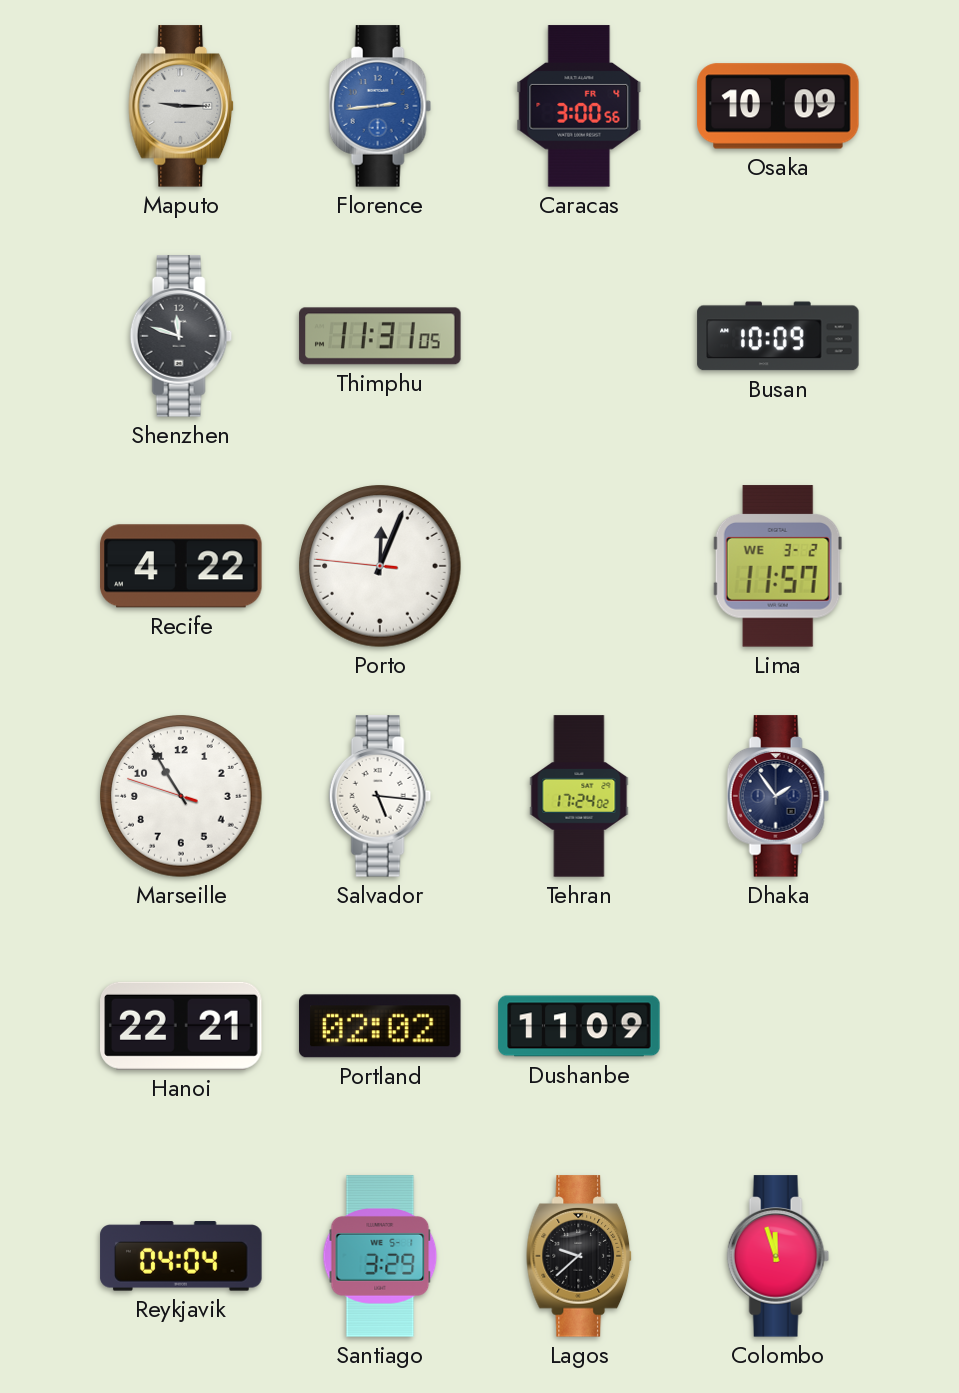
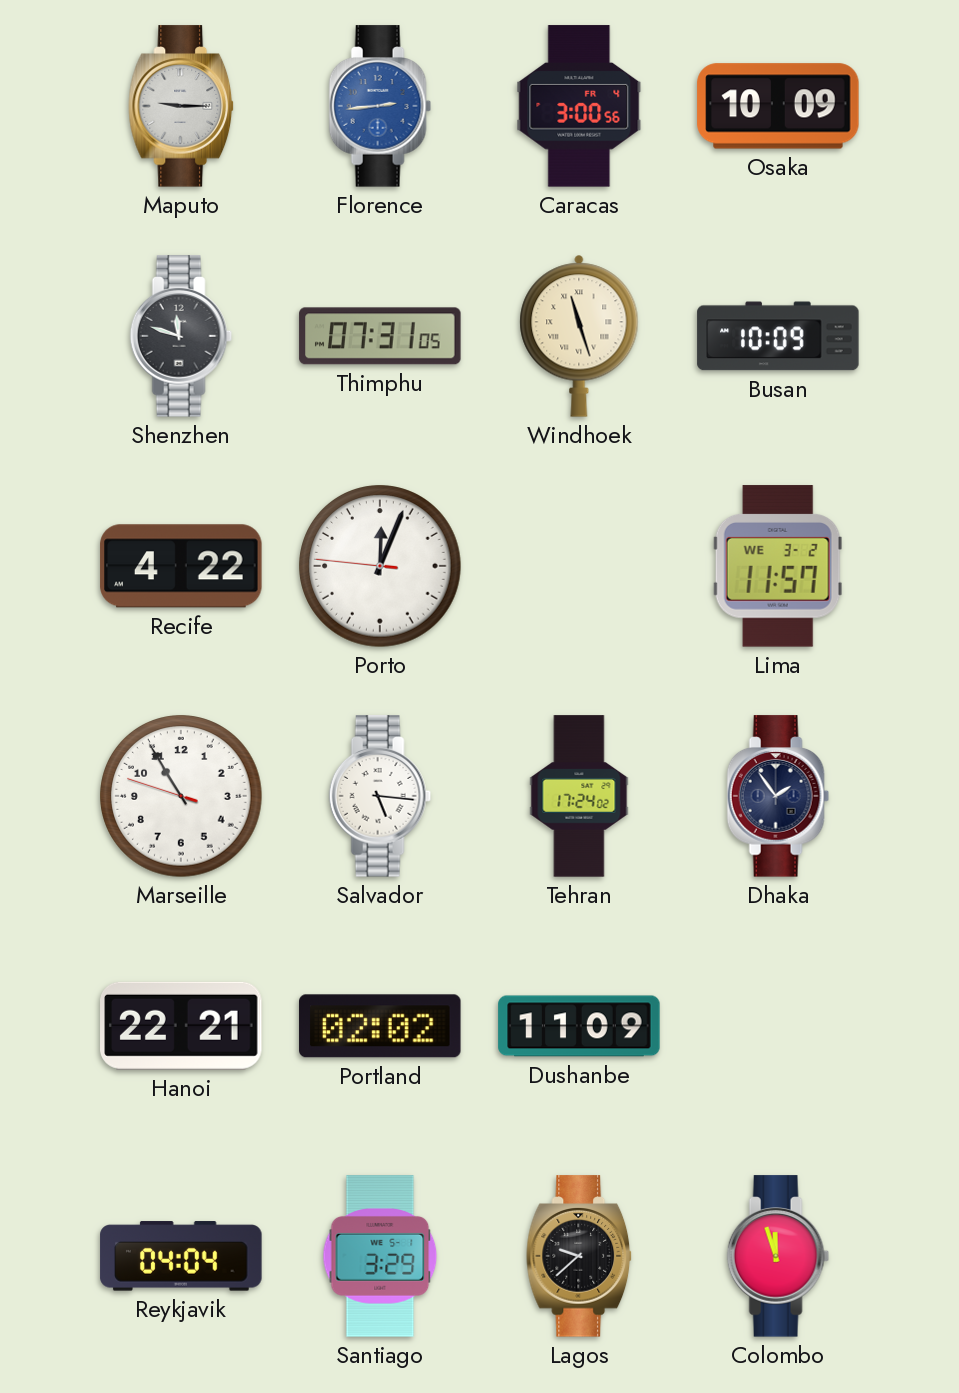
Thimphu: 11:31 -> 07:31
Windhoek: none -> 11:27
